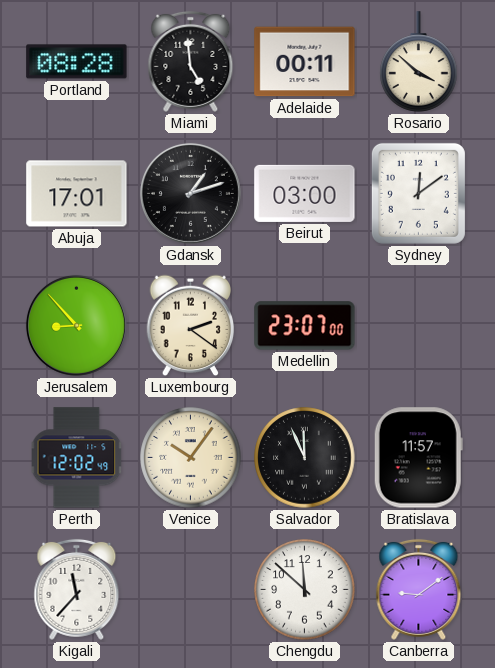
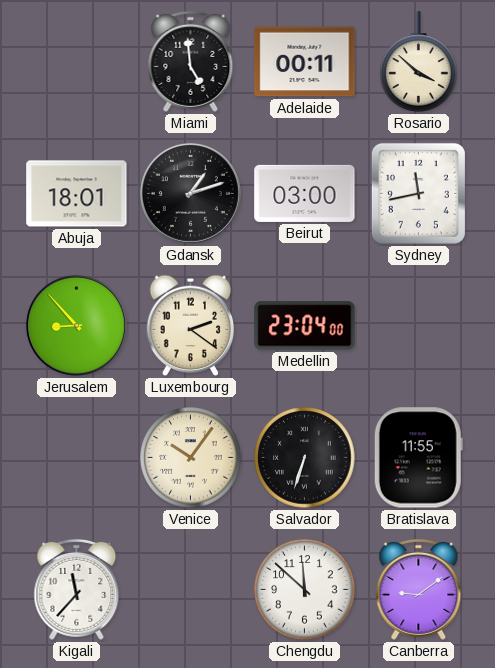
Portland: 08:28 -> none
Abuja: 17:01 -> 18:01
Sydney: 12:09 -> 11:43
Medellin: 23:07 -> 23:04
Perth: 12:02 -> none
Salvador: 11:56 -> 6:33
Bratislava: 11:57 -> 11:55
